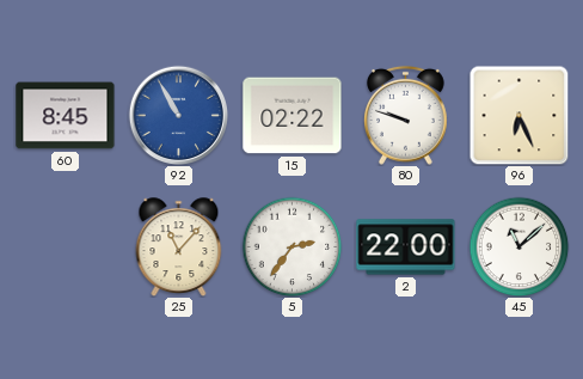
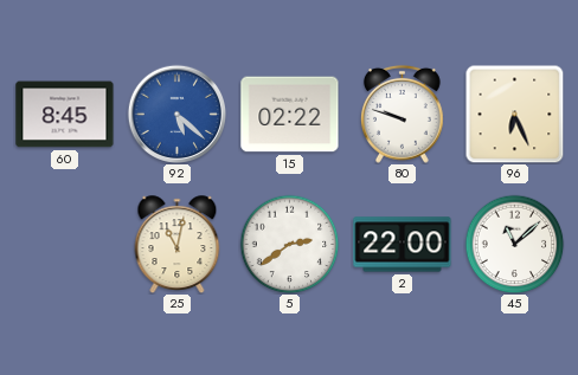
92: 10:55 -> 5:22
25: 11:07 -> 11:02
5: 2:36 -> 2:39
